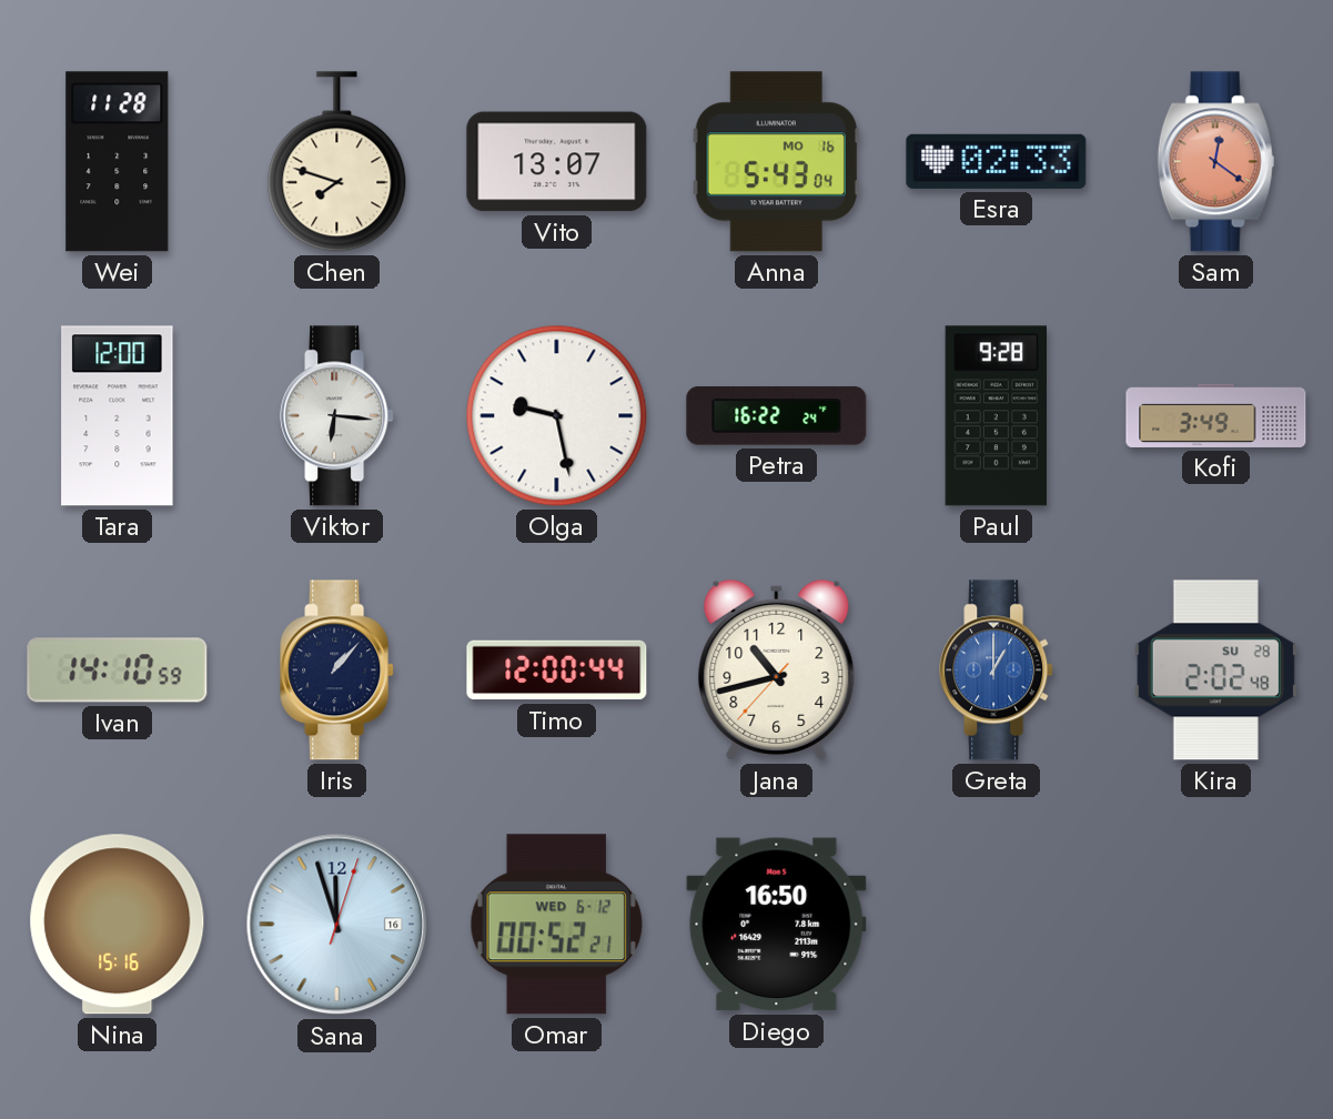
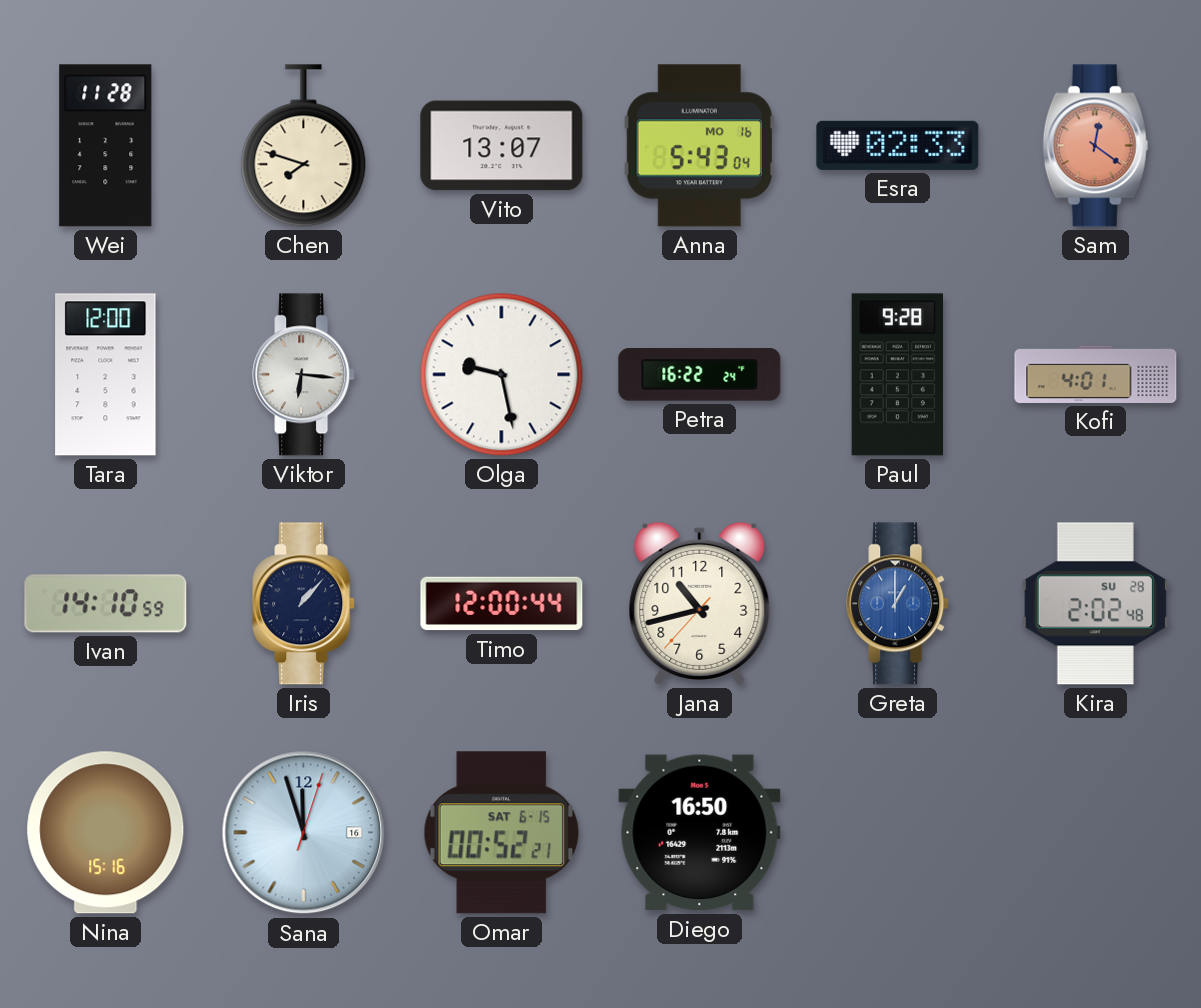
Kofi: 3:49 -> 4:01
Omar date: WED 6-12 -> SAT 6-15
